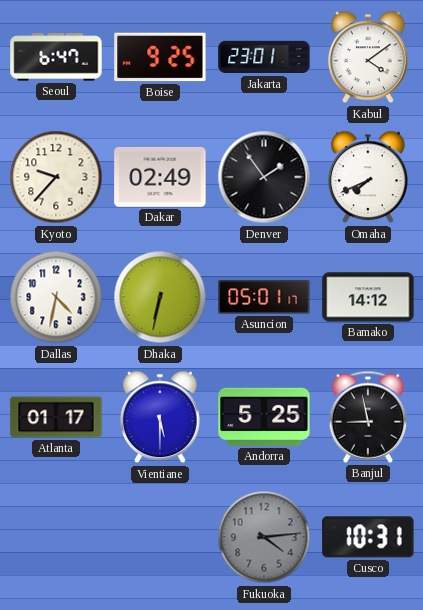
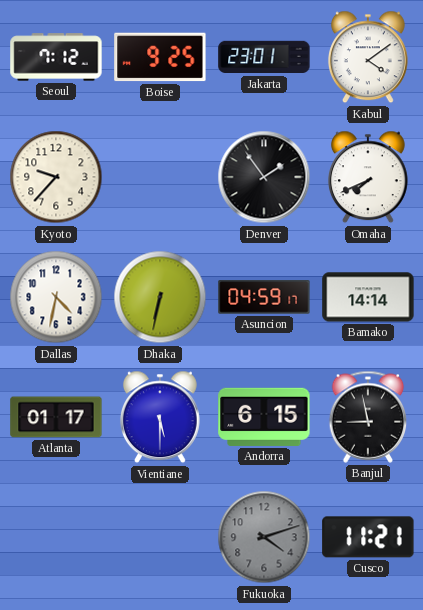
Seoul: 6:47 -> 7:12
Dakar: 02:49 -> none
Asuncion: 05:01 -> 04:59
Bamako: 14:12 -> 14:14
Andorra: 5:25 -> 6:15
Fukuoka: 4:14 -> 4:12
Cusco: 10:31 -> 11:21
